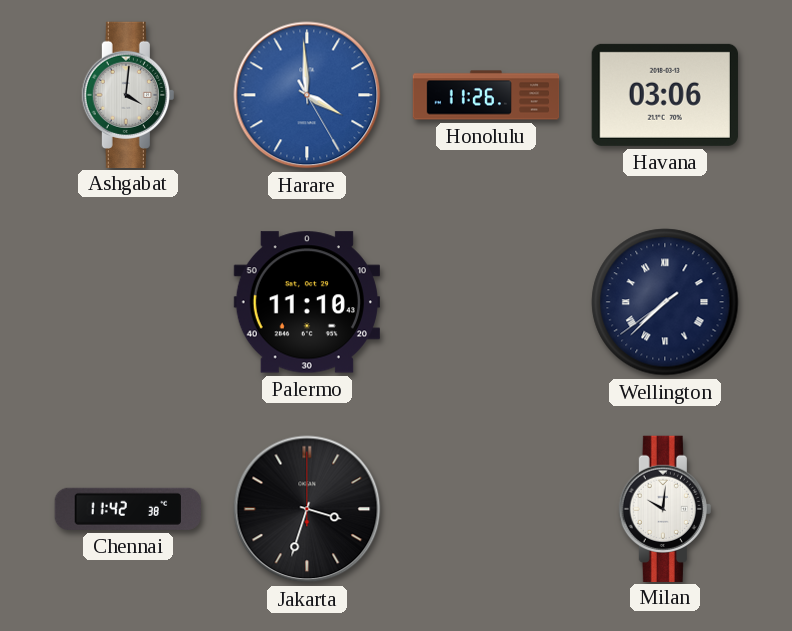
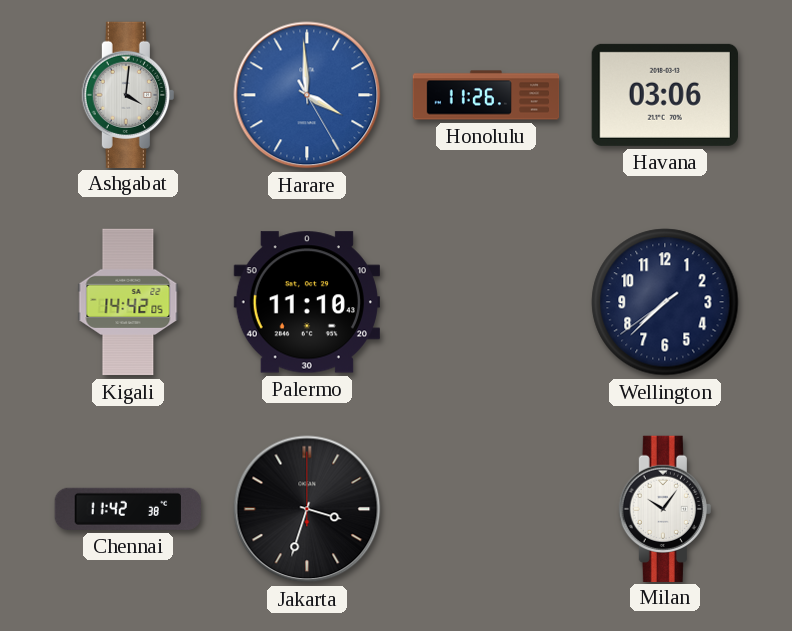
Kigali: none -> 14:42
Wellington numerals: Roman -> Arabic
Milan: 10:01 -> 10:06
